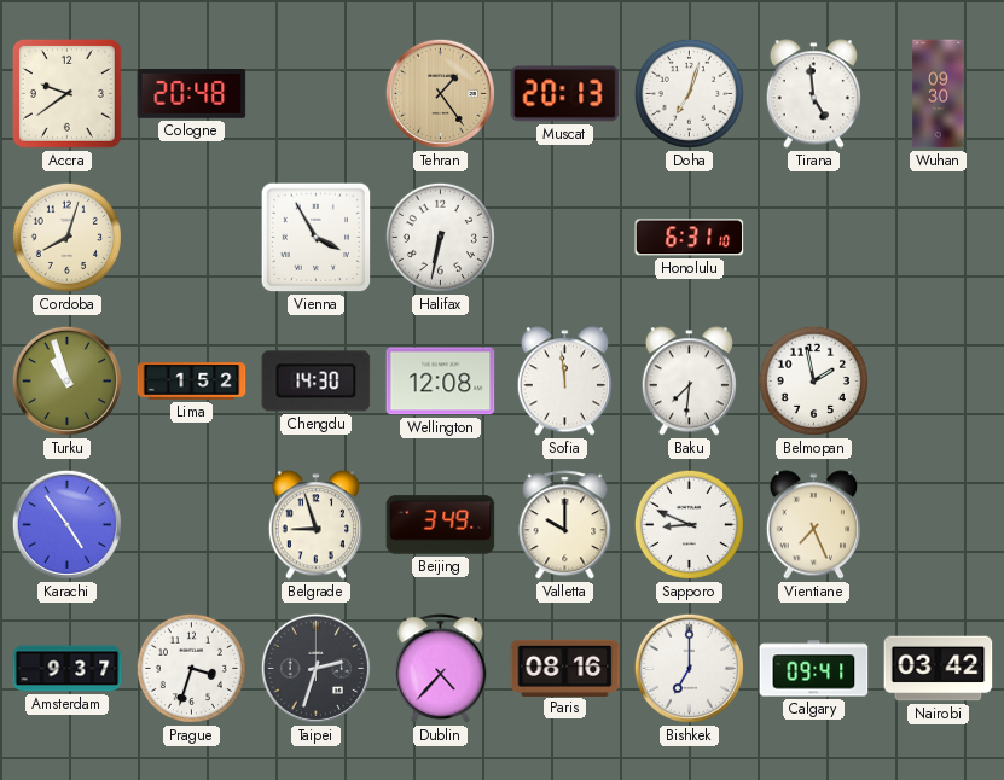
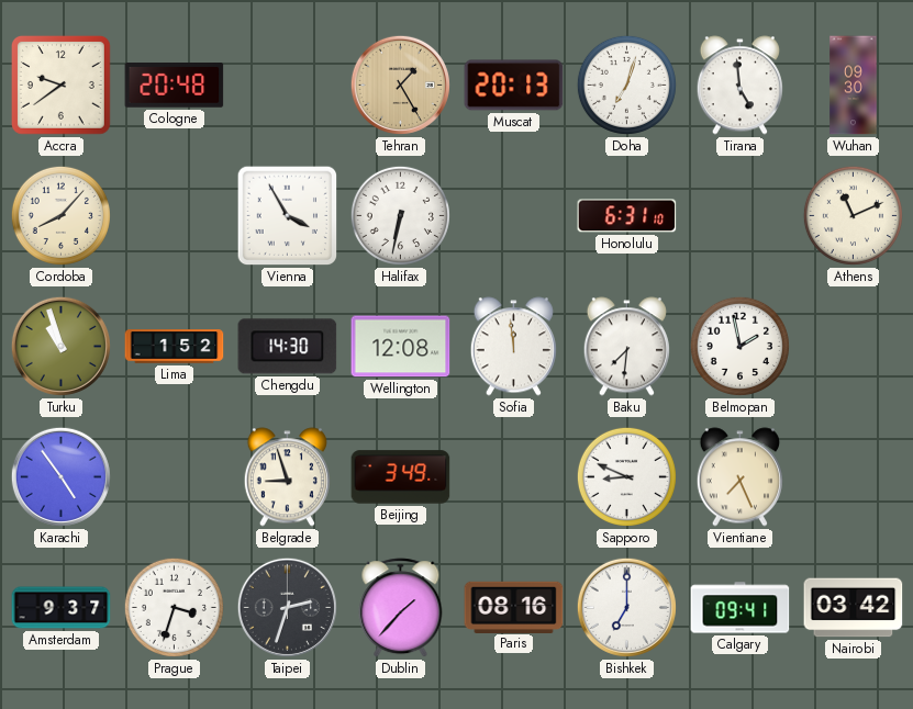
Tehran: 1:24 -> 1:25
Cordoba: 8:03 -> 8:07
Athens: none -> 11:11
Valletta: 10:00 -> none
Dublin: 4:37 -> 1:37
